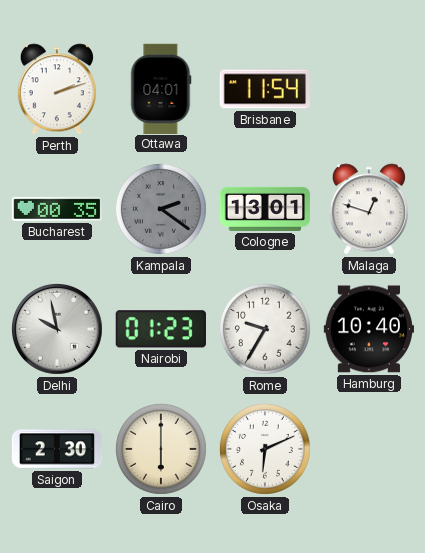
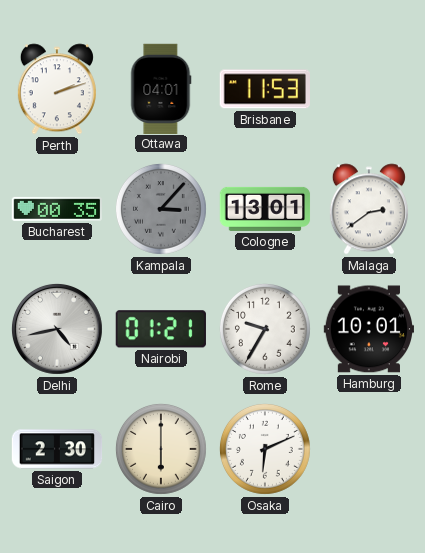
Brisbane: 11:54 -> 11:53
Kampala: 2:21 -> 3:07
Malaga: 12:48 -> 2:39
Delhi: 9:58 -> 4:43
Nairobi: 01:23 -> 01:21
Hamburg: 10:40 -> 10:01
